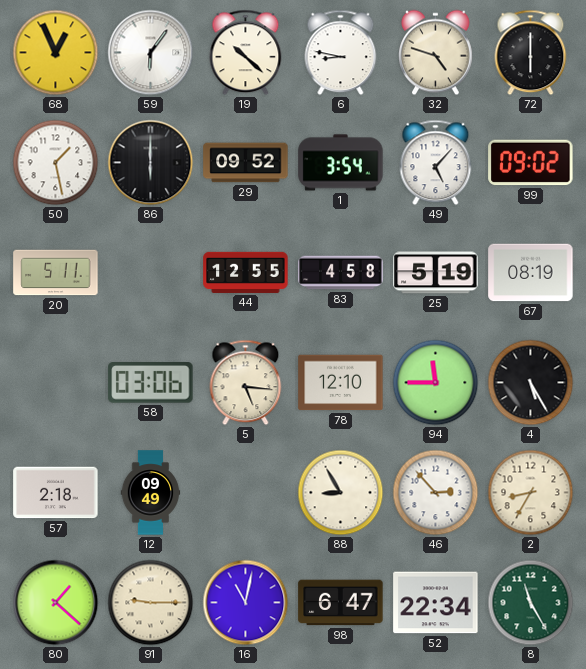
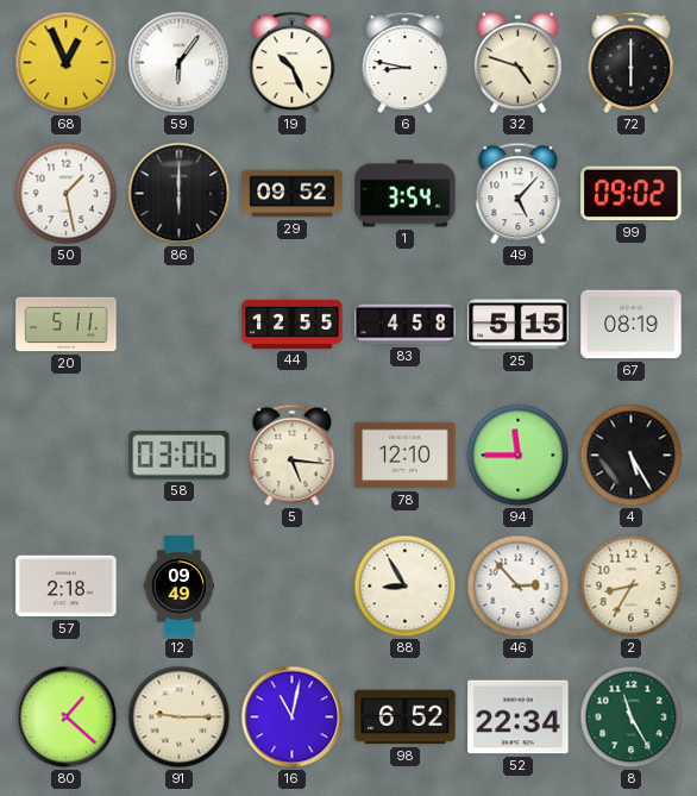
19: 10:22 -> 10:26
25: 5:19 -> 5:15
98: 6:47 -> 6:52
